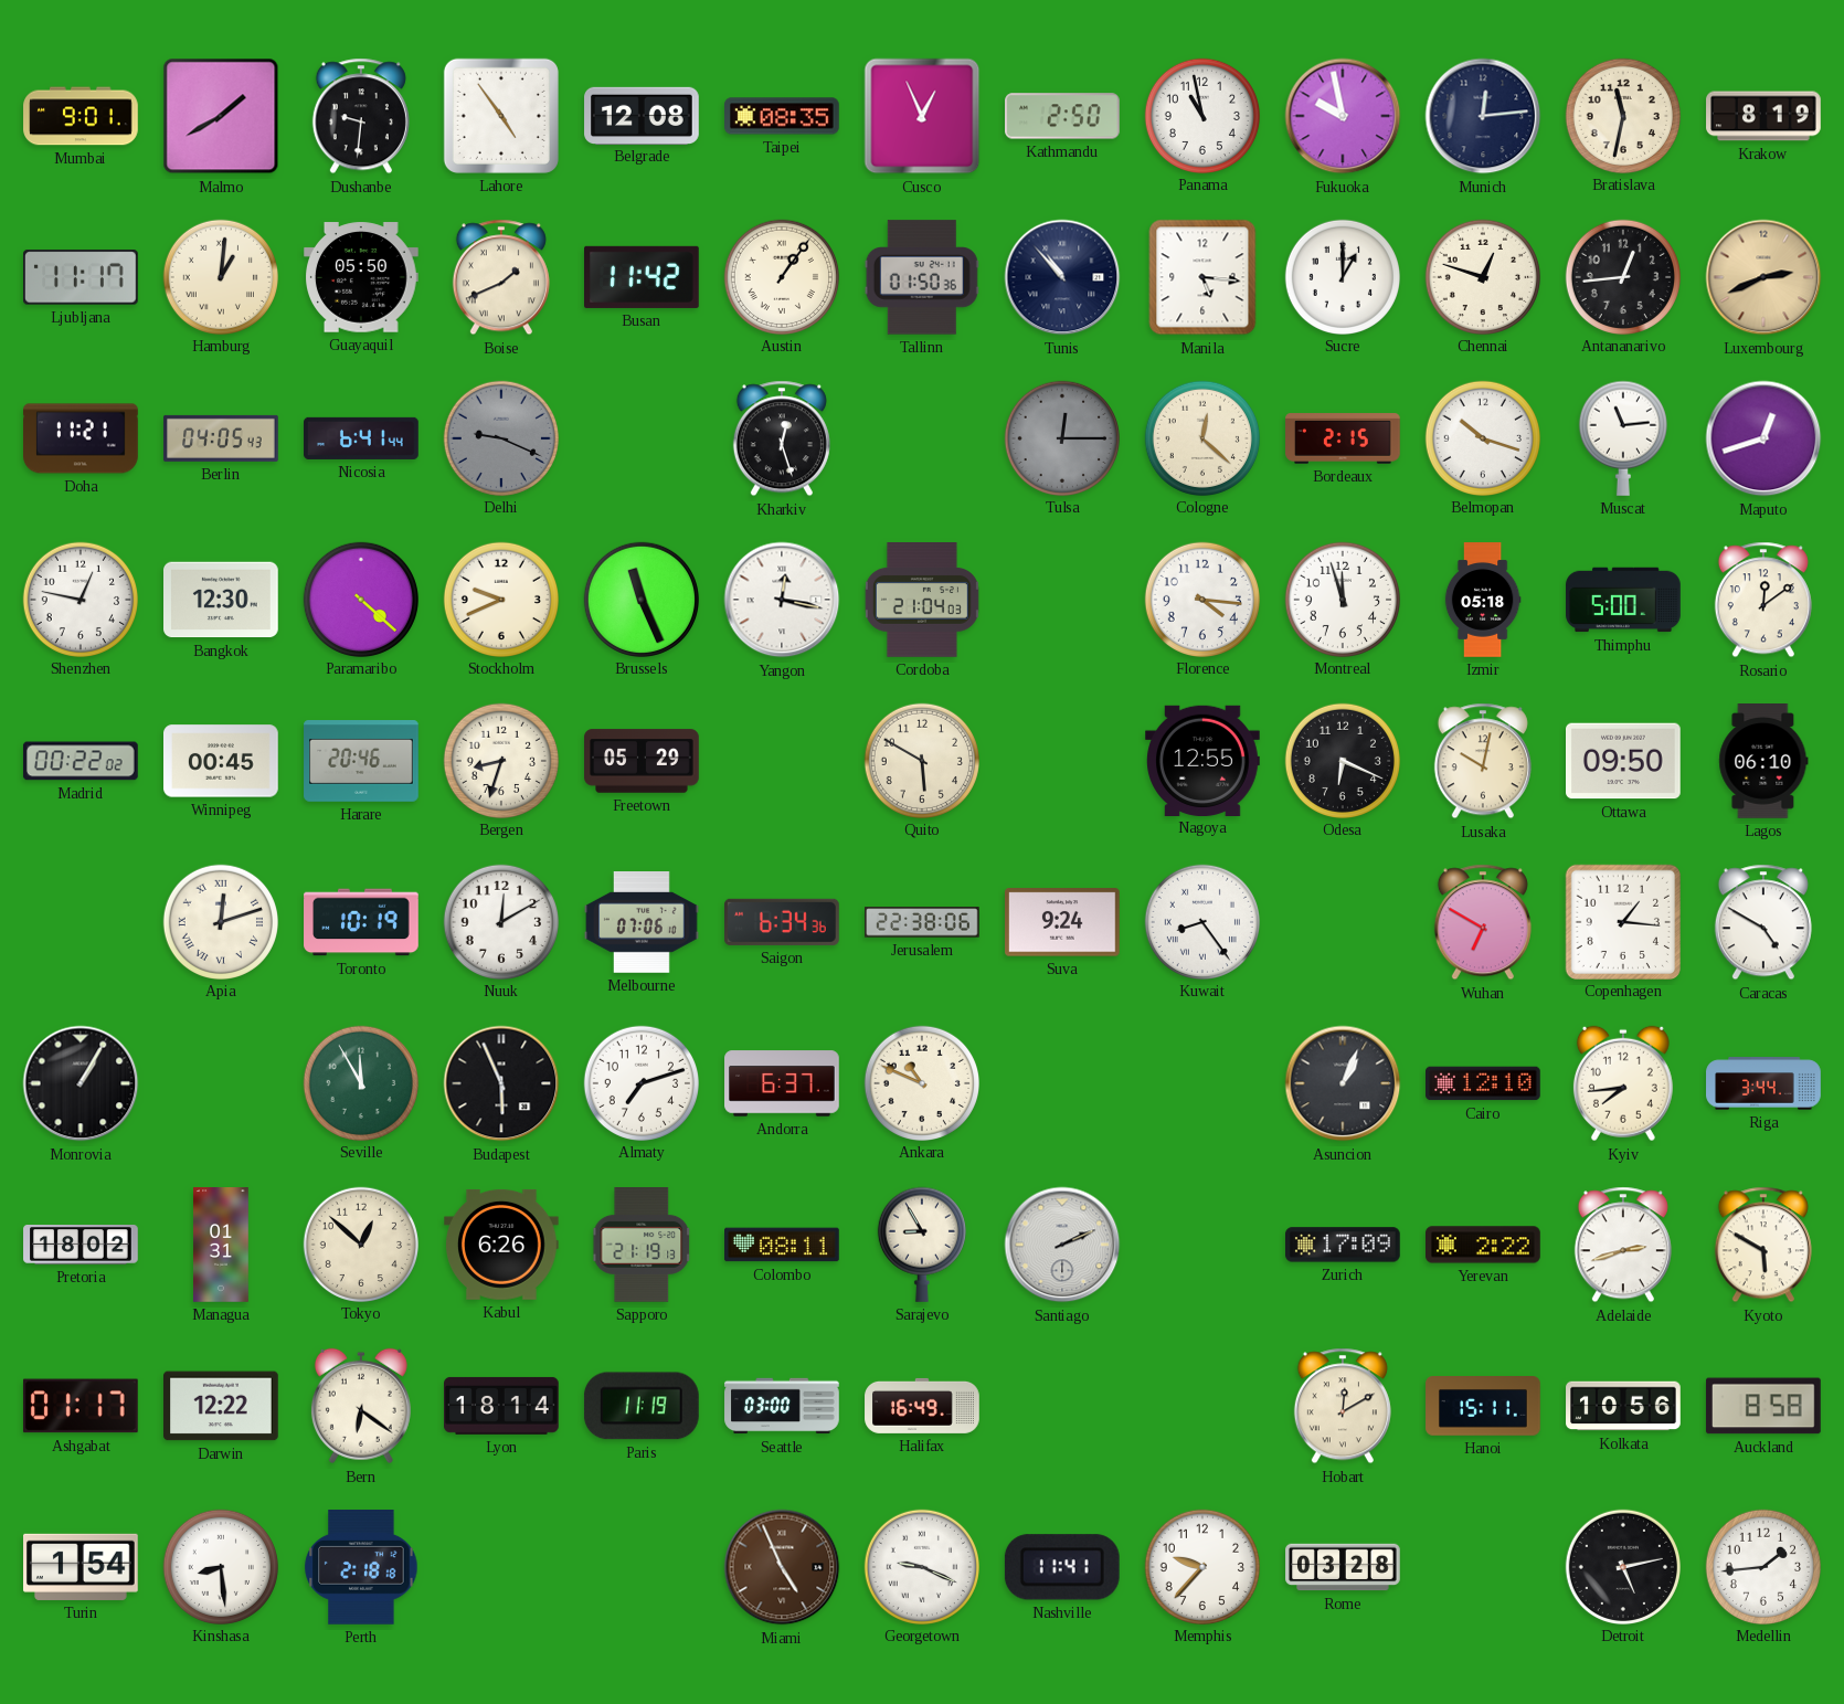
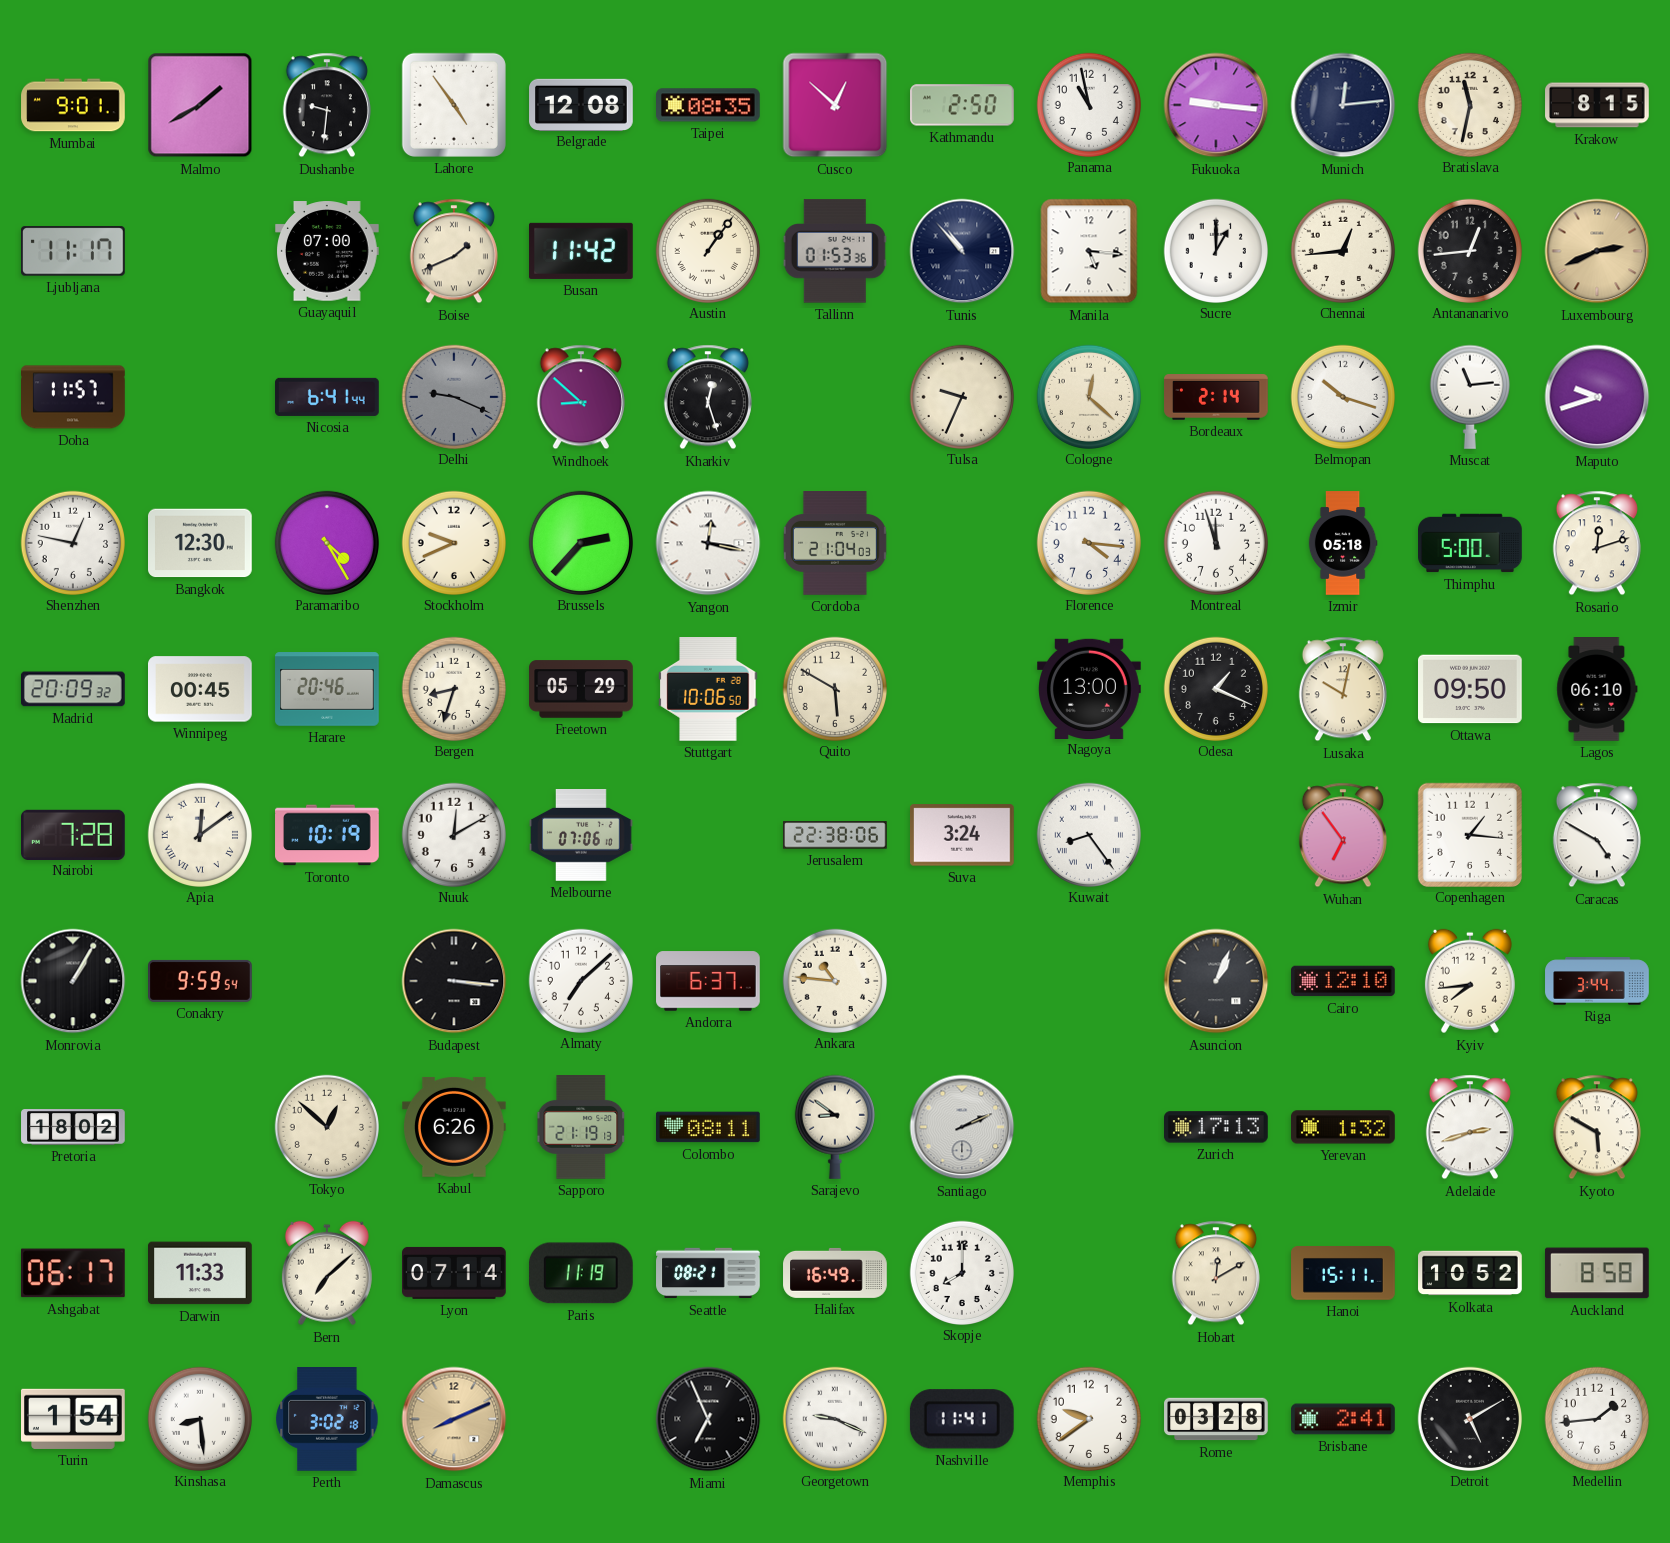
Cusco: 12:56 -> 12:52
Fukuoka: 9:58 -> 9:16
Krakow: 8:19 -> 8:15
Hamburg: 1:01 -> none
Guayaquil: 05:50 -> 07:00
Tallinn: 01:50 -> 01:53
Chennai: 12:48 -> 12:44
Doha: 11:21 -> 11:57
Berlin: 04:05 -> none
Windhoek: none -> 8:52
Tulsa: 12:15 -> 9:34
Tulsa dial: grey -> cream
Bordeaux: 2:15 -> 2:14
Maputo: 12:42 -> 9:42
Paramaribo: 4:22 -> 4:25
Brussels: 11:26 -> 2:37
Rosario: 12:09 -> 12:12
Madrid: 00:22 -> 20:09
Stuttgart: none -> 10:06
Nagoya: 12:55 -> 13:00
Odesa: 6:19 -> 1:19
Nairobi: none -> 7:28
Apia: 12:12 -> 12:09
Saigon: 6:34 -> none
Suva: 9:24 -> 3:24
Wuhan: 6:50 -> 6:54
Conakry: none -> 9:59
Seville: 11:55 -> none
Budapest: 5:56 -> 3:16
Almaty: 7:12 -> 7:08
Ankara: 10:49 -> 10:46
Managua: 01:31 -> none
Sarajevo: 8:55 -> 8:51
Zurich: 17:09 -> 17:13
Yerevan: 2:22 -> 1:32
Ashgabat: 01:17 -> 06:17
Darwin: 12:22 -> 11:33
Bern: 6:21 -> 7:08
Lyon: 18:14 -> 07:14
Seattle: 03:00 -> 08:21
Skopje: none -> 8:00
Kolkata: 10:56 -> 10:52
Perth: 2:18 -> 3:02
Damascus: none -> 8:11
Miami: 4:56 -> 6:56
Miami dial: brown -> black
Memphis: 9:37 -> 9:39
Brisbane: none -> 2:41
Detroit: 5:13 -> 5:10
